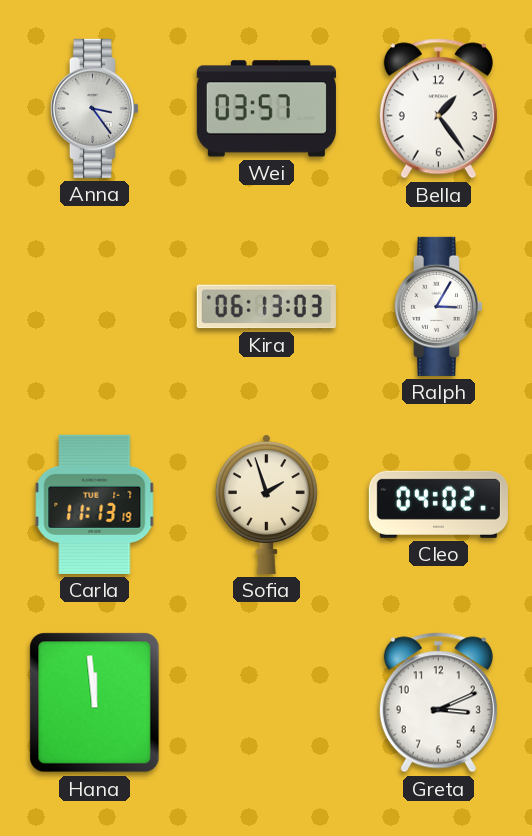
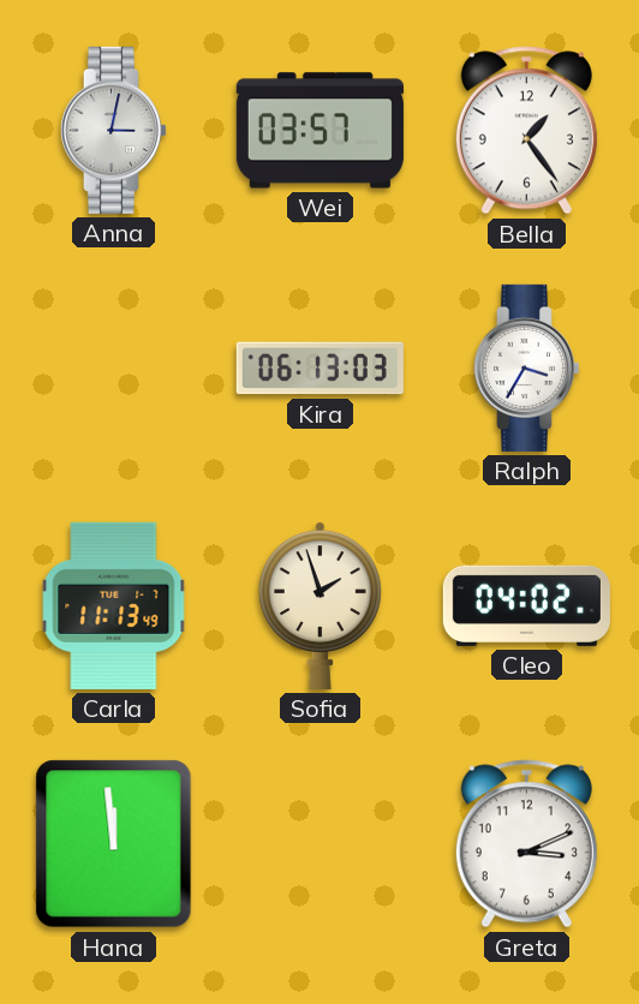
Anna: 3:24 -> 3:02
Ralph: 3:05 -> 3:35
Carla: 11:13:19 -> 11:13:49
